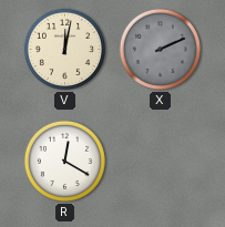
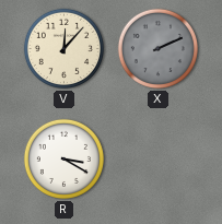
V: 12:02 -> 12:07
R: 12:20 -> 3:20
